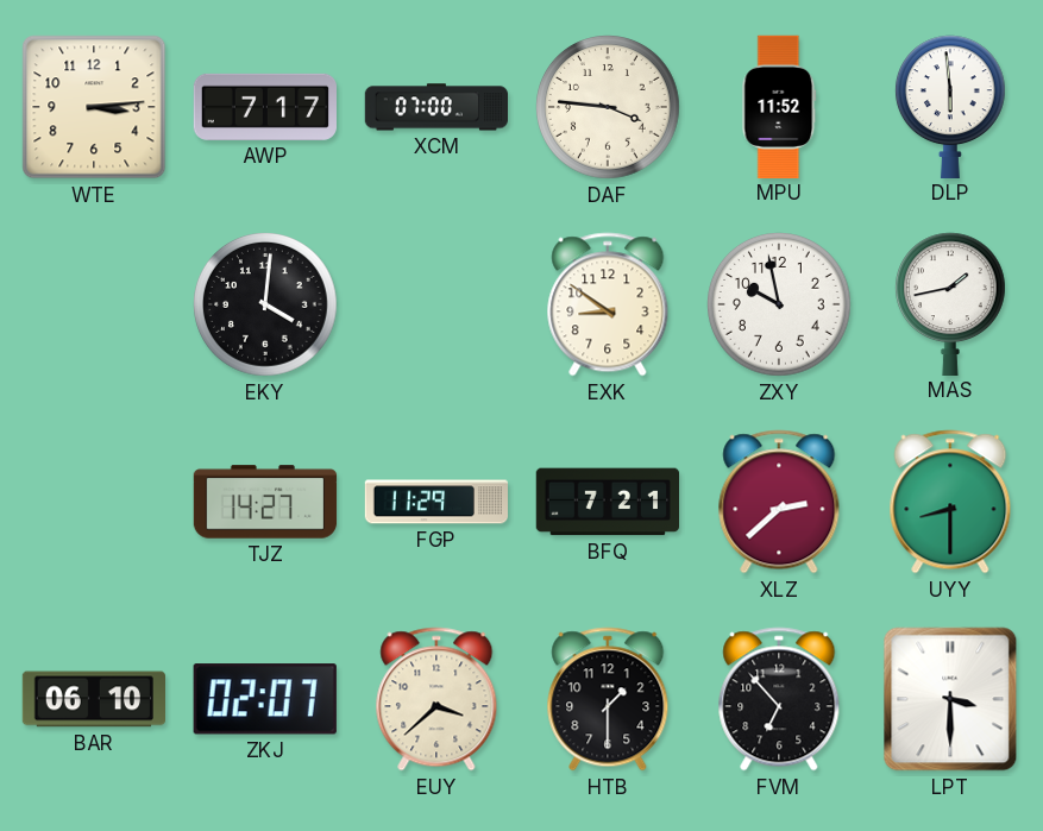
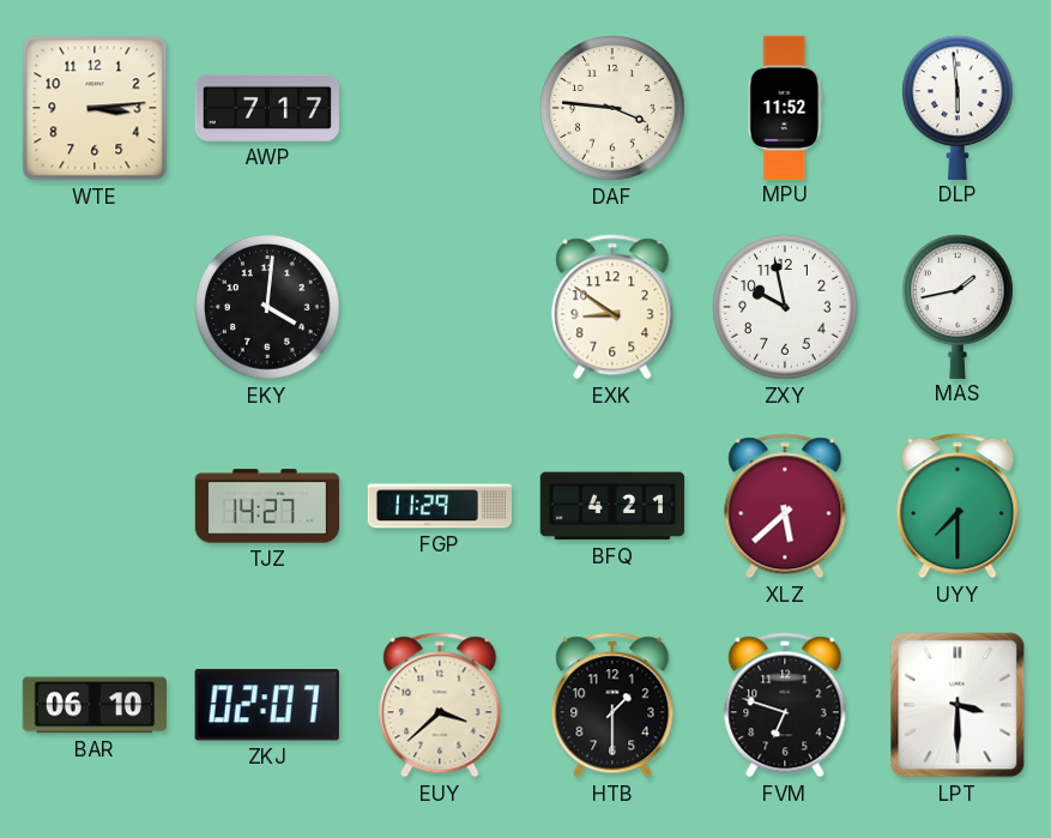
XCM: 07:00 -> none
BFQ: 7:21 -> 4:21
XLZ: 2:38 -> 5:38
UYY: 8:30 -> 7:30
FVM: 6:53 -> 6:48
